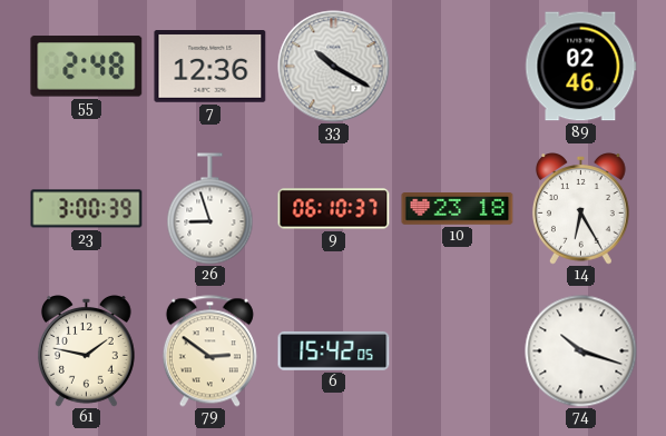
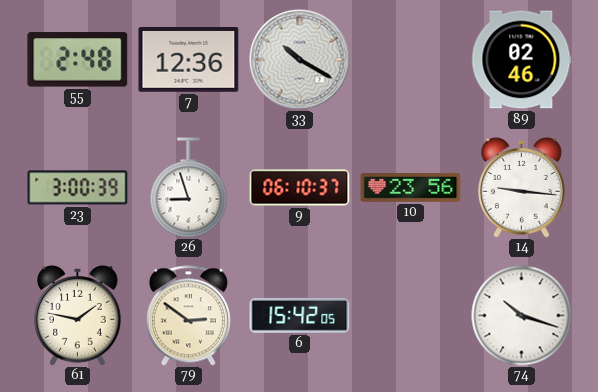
10: 23:18 -> 23:56
14: 6:25 -> 9:16
